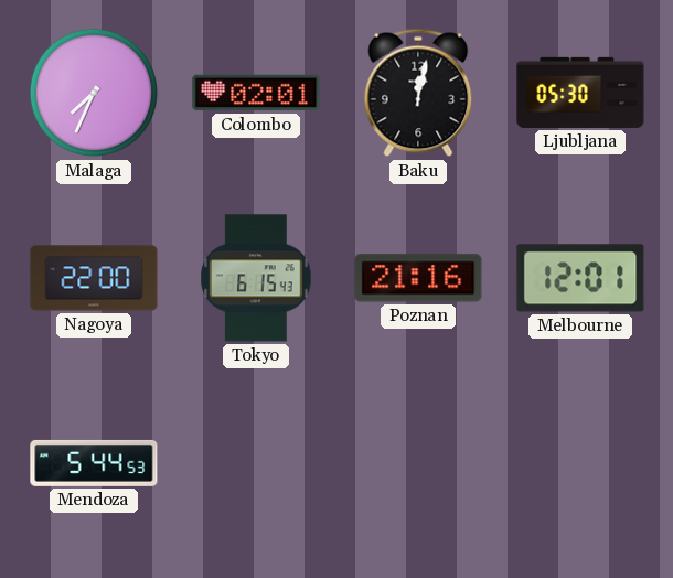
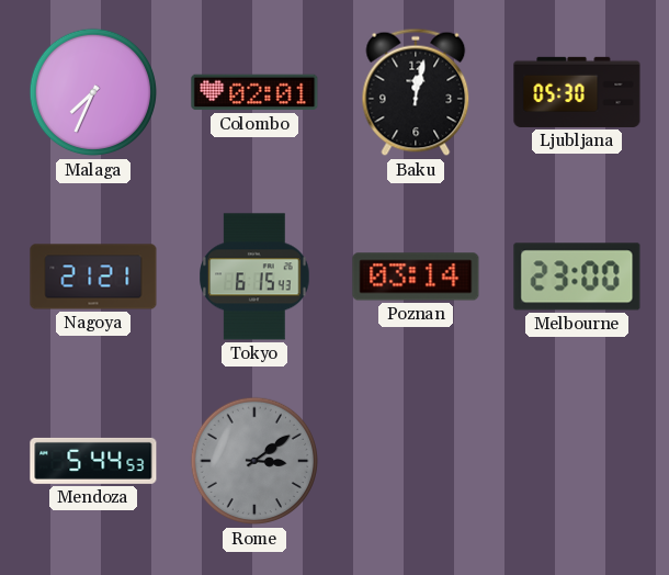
Nagoya: 22:00 -> 21:21
Poznan: 21:16 -> 03:14
Melbourne: 12:01 -> 23:00
Rome: none -> 3:09
